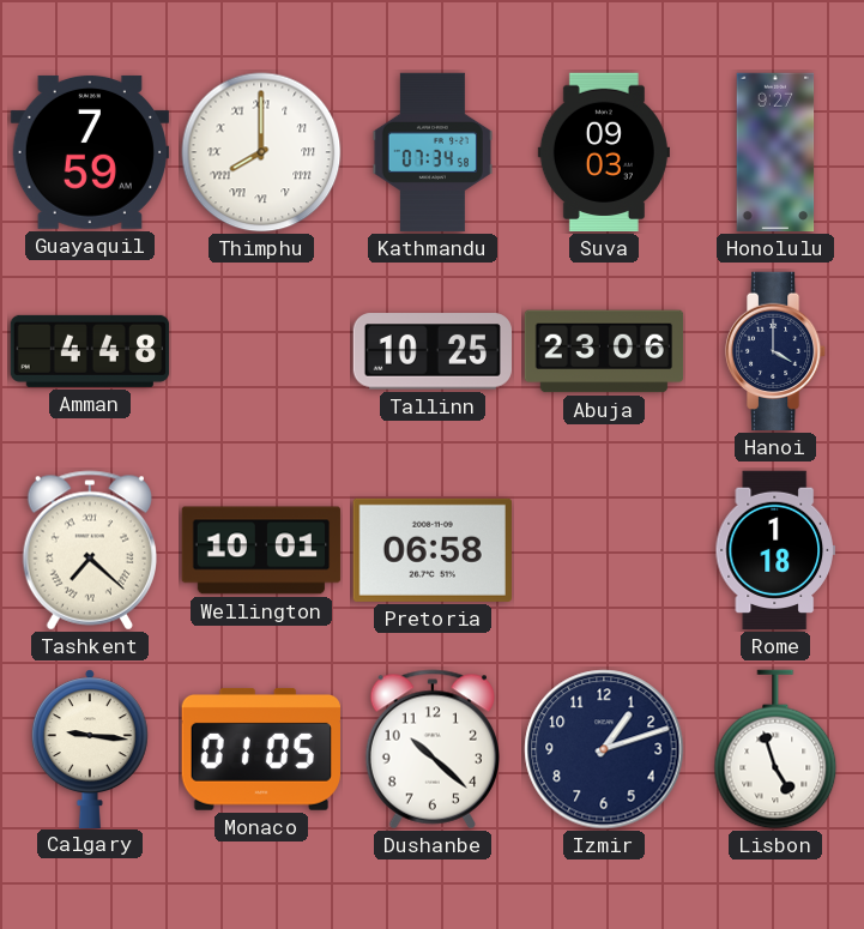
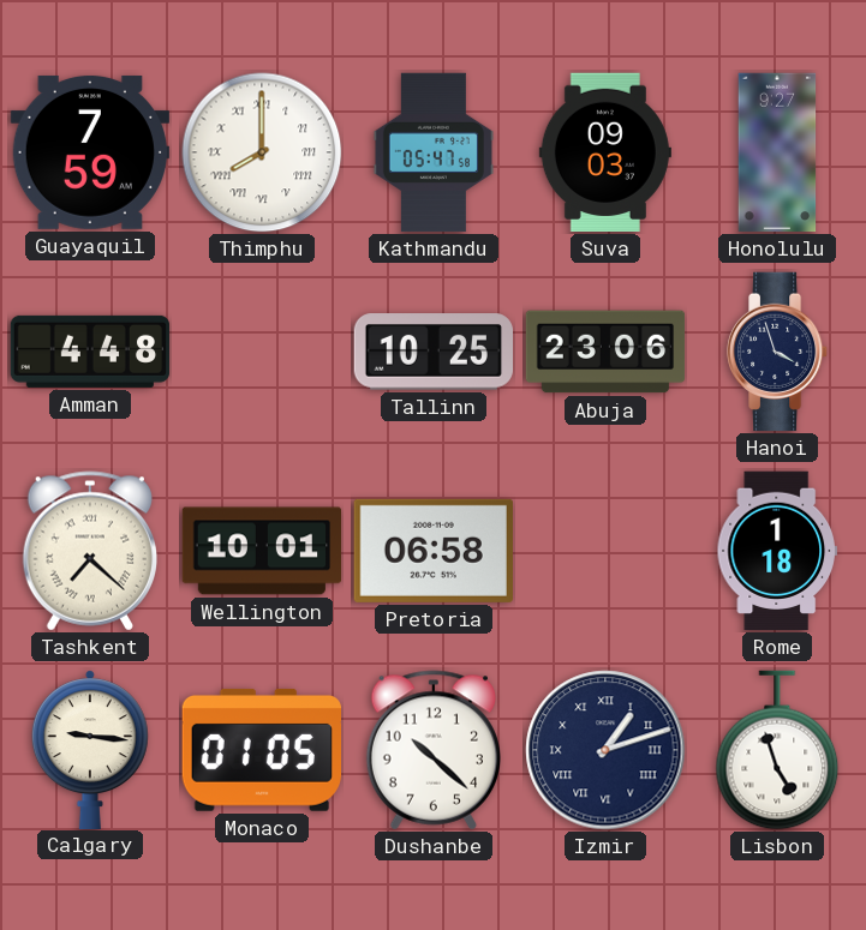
Kathmandu: 07:34 -> 05:47
Hanoi: 4:00 -> 3:57
Izmir numerals: Arabic -> Roman
